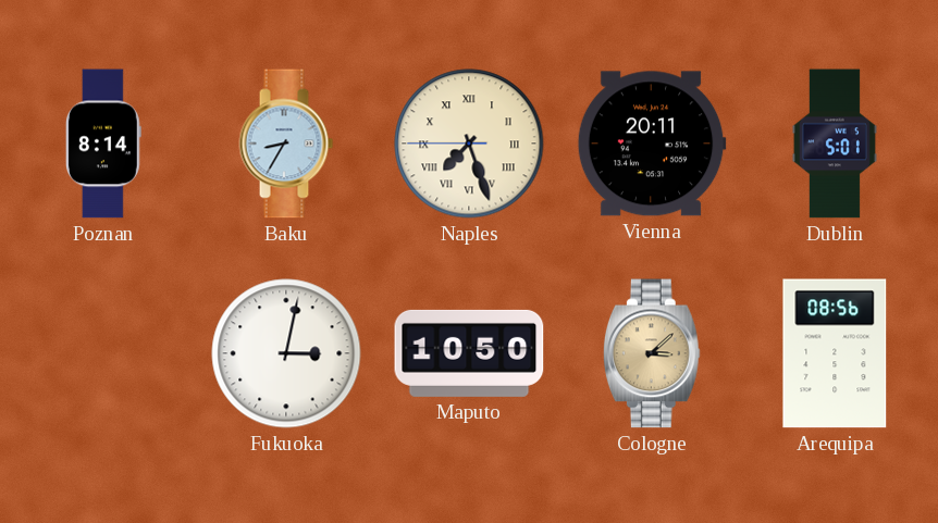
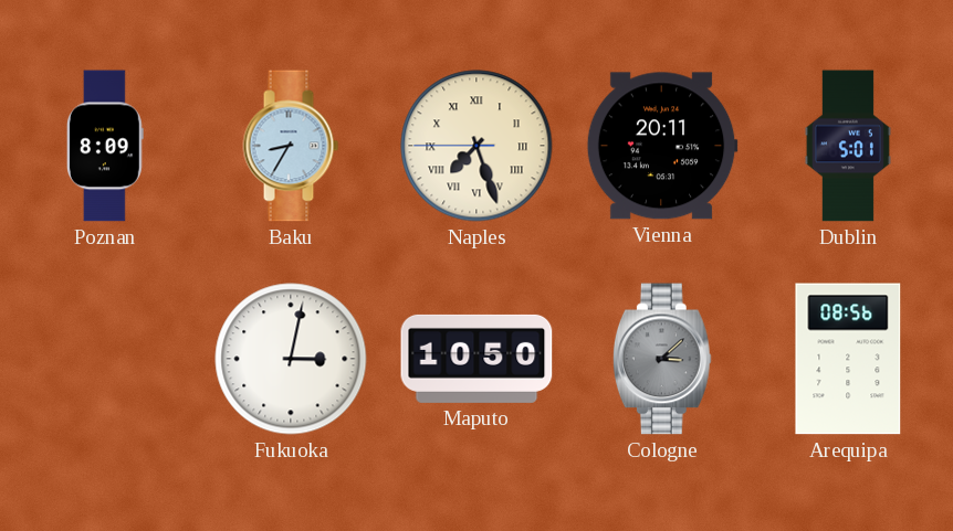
Poznan: 8:14 -> 8:09
Cologne dial: champagne -> grey
